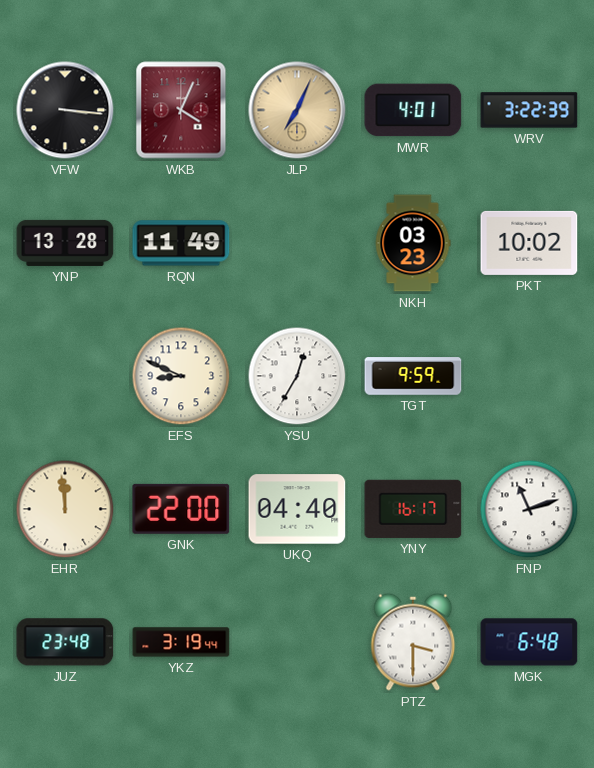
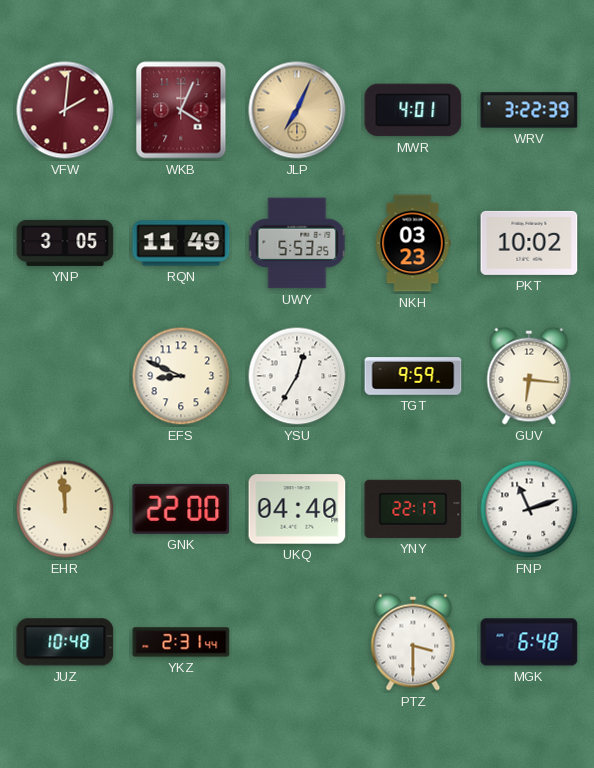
VFW: 3:16 -> 2:01
VFW dial: black -> burgundy
YNP: 13:28 -> 3:05
UWY: none -> 5:53
GUV: none -> 6:16
YNY: 16:17 -> 22:17
JUZ: 23:48 -> 10:48
YKZ: 3:19 -> 2:31
